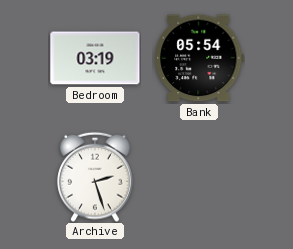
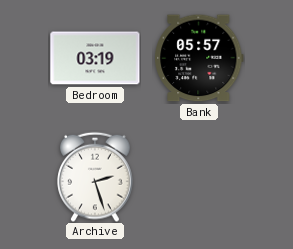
Bank: 05:54 -> 05:57
